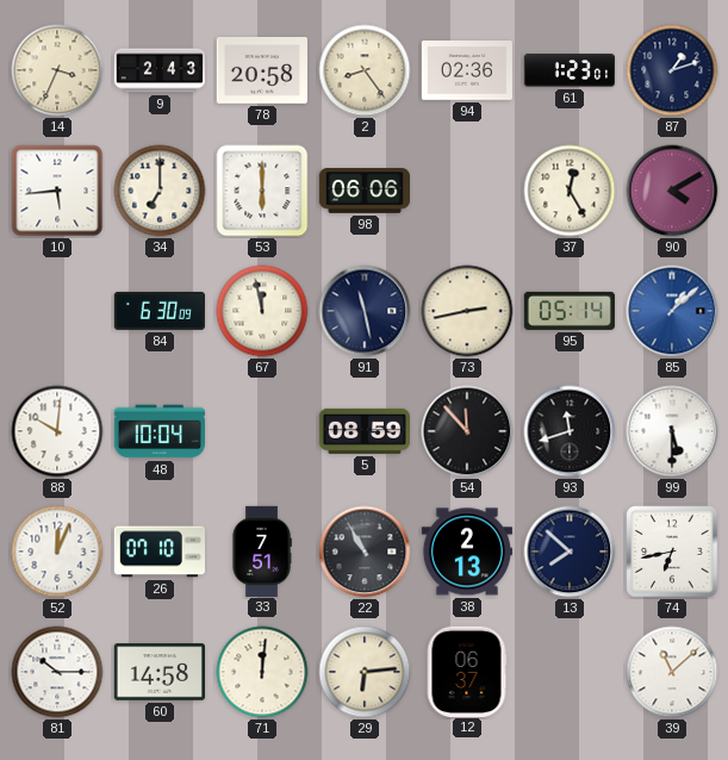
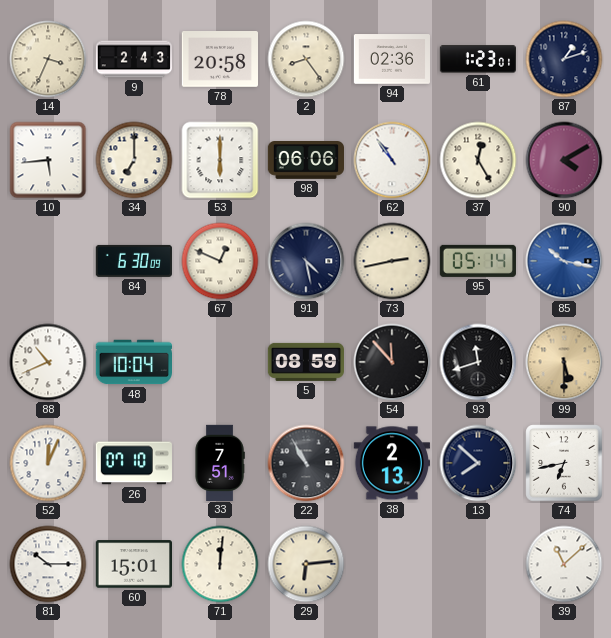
62: none -> 10:54
67: 11:58 -> 12:49
91: 11:28 -> 4:28
85: 1:08 -> 10:17
88: 10:01 -> 10:41
99 dial: white -> champagne
60: 14:58 -> 15:01
12: 06:37 -> none
